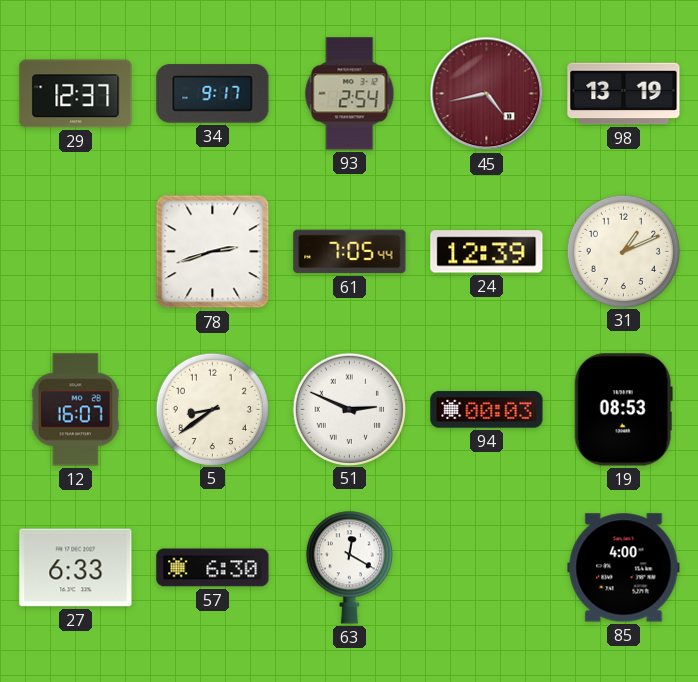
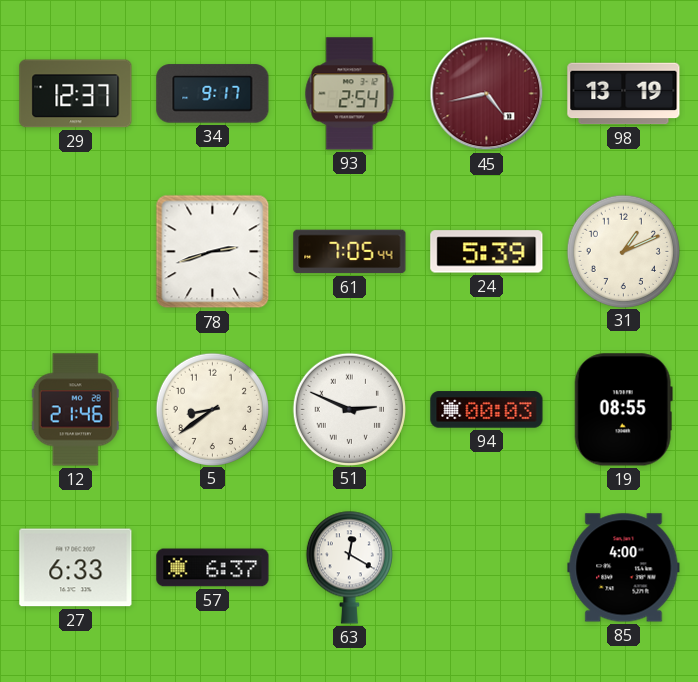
24: 12:39 -> 5:39
12: 16:07 -> 21:46
19: 08:53 -> 08:55
57: 6:30 -> 6:37
